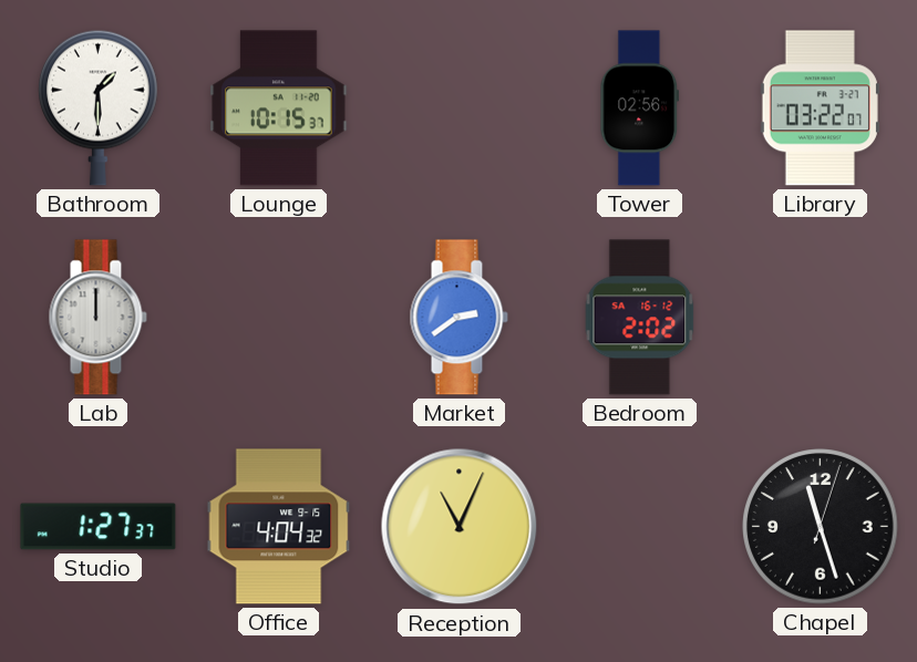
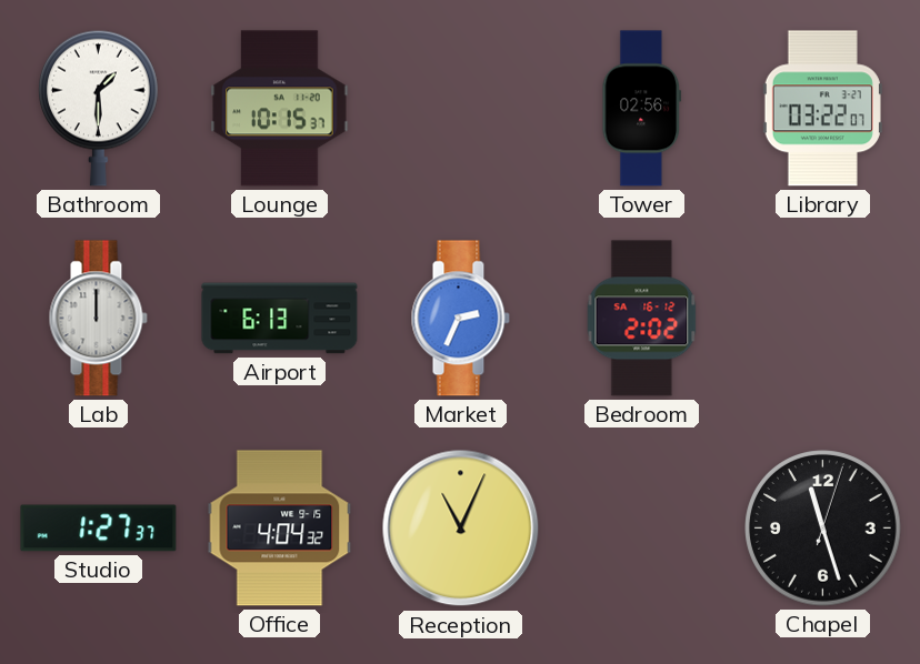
Airport: none -> 6:13
Market: 2:39 -> 2:34
